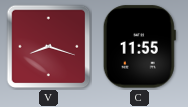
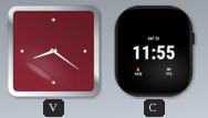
V: 8:18 -> 8:21
